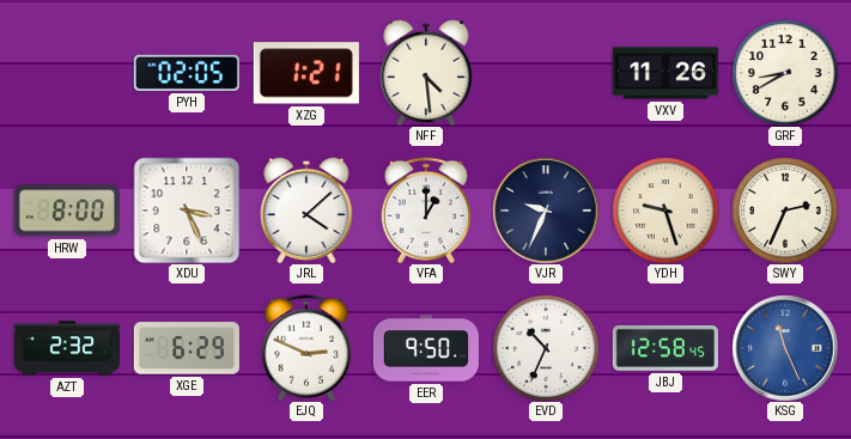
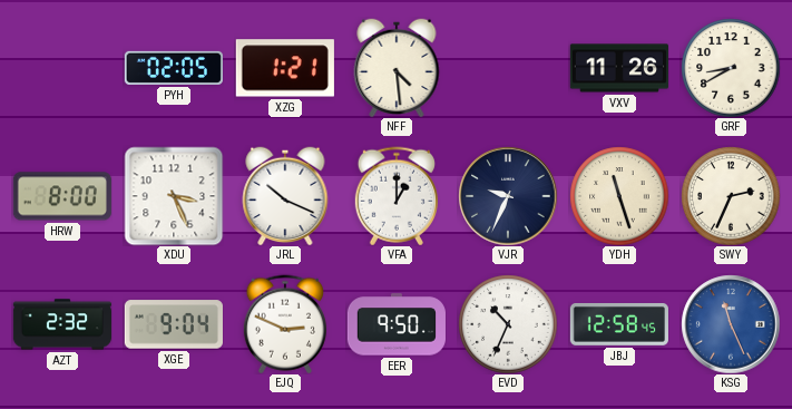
JRL: 4:08 -> 10:19
YDH: 9:27 -> 11:27
XGE: 6:29 -> 9:04
